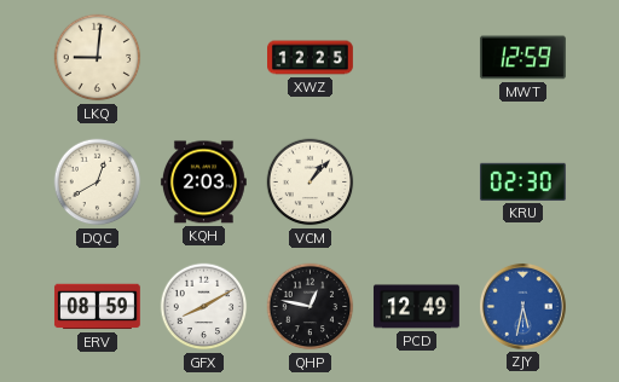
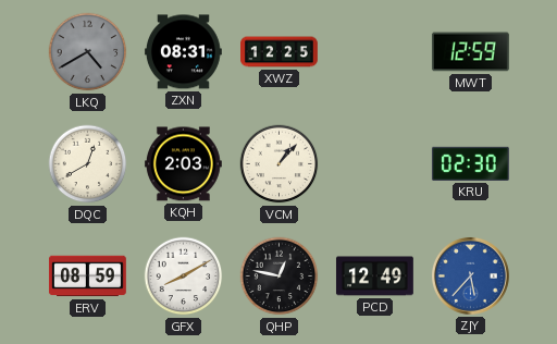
LKQ: 9:01 -> 4:40
LKQ dial: cream -> grey
ZXN: none -> 08:31
ZJY: 5:32 -> 5:37
